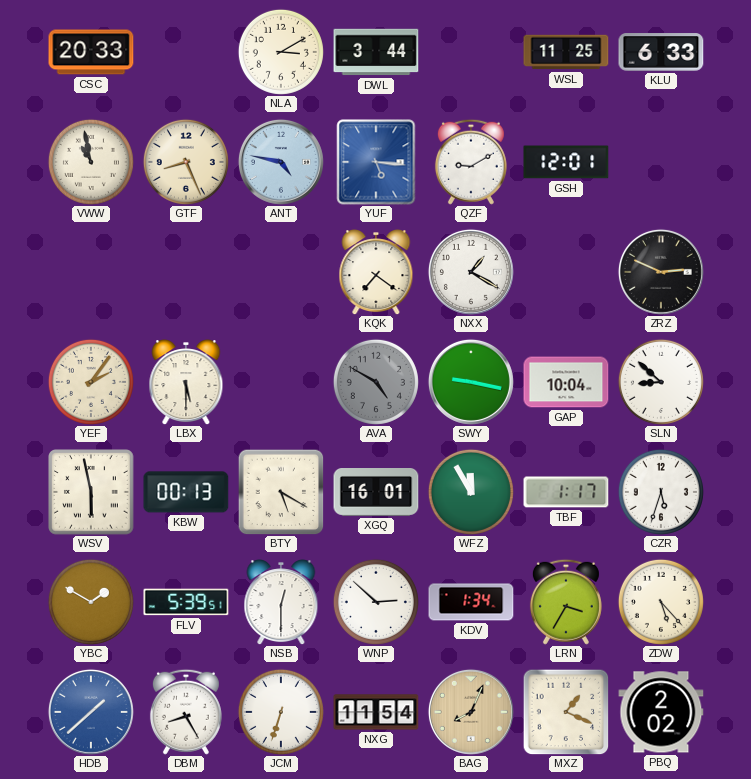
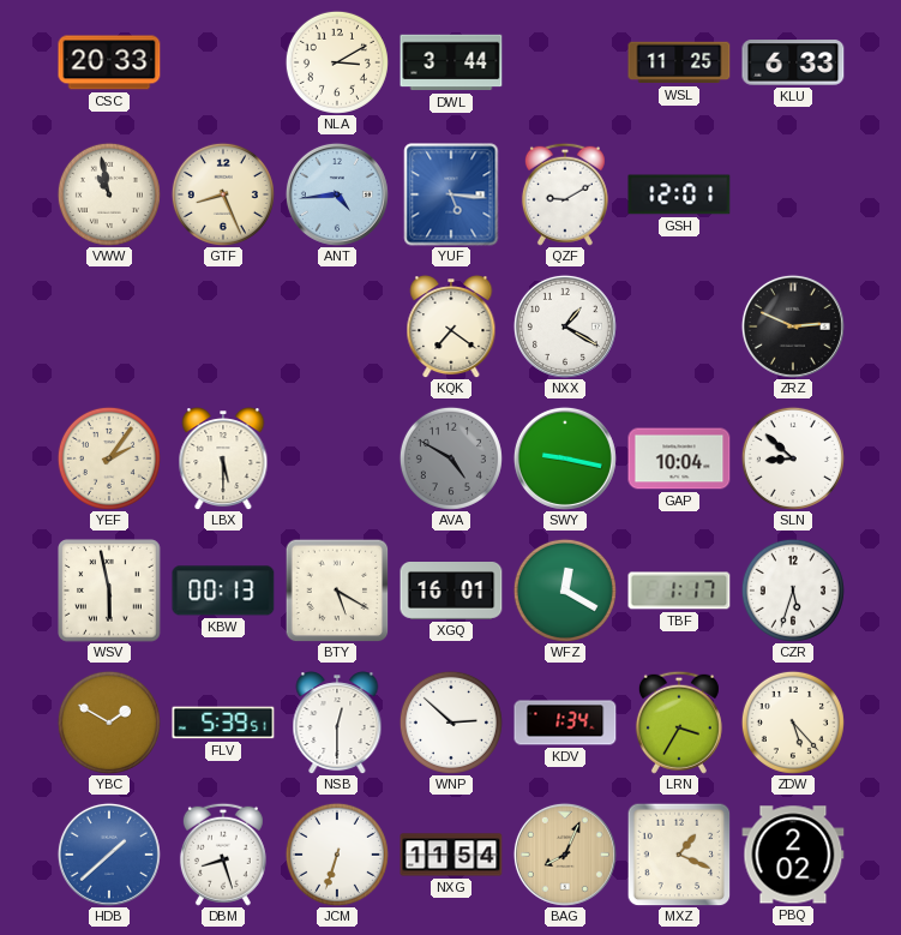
ANT: 4:47 -> 4:44
WFZ: 11:55 -> 12:20
DBM: 8:25 -> 8:27
